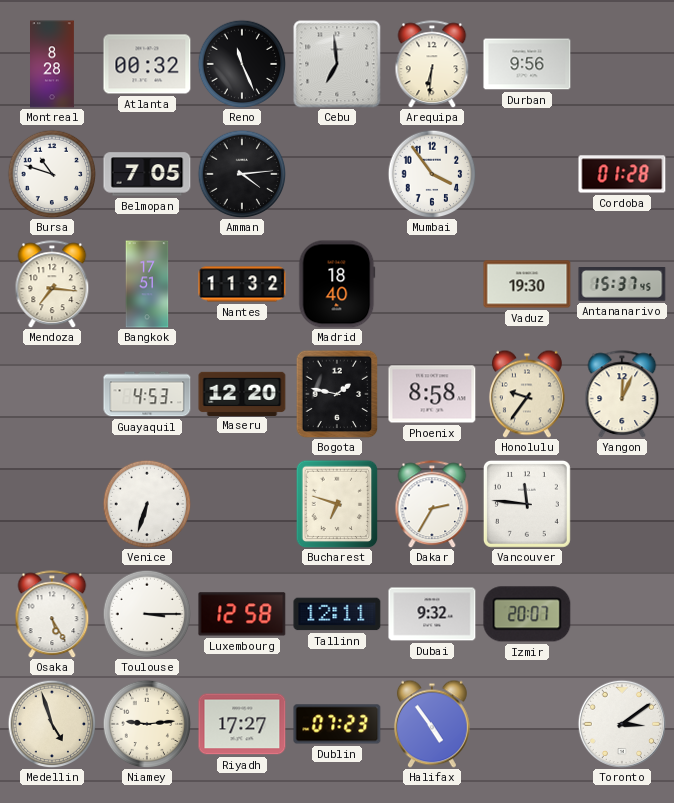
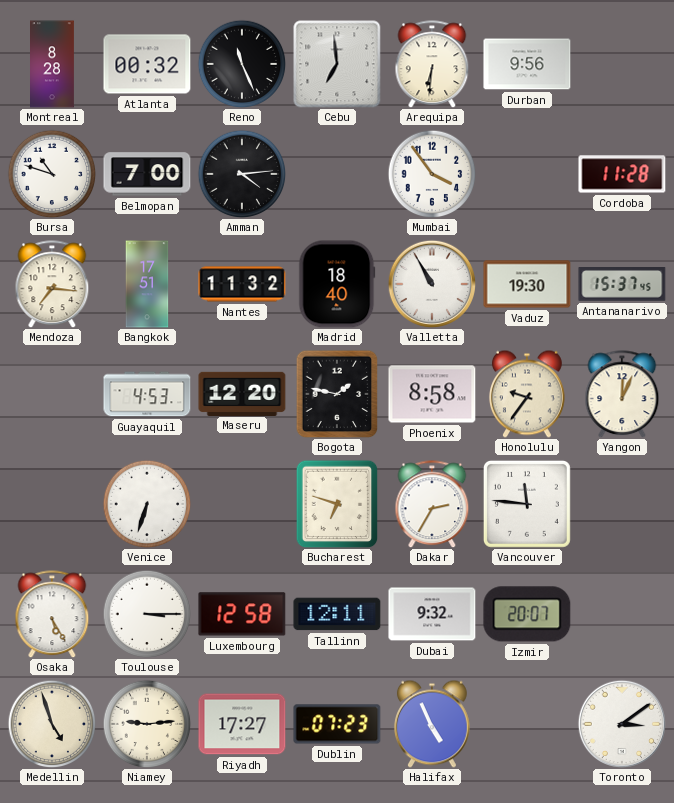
Belmopan: 7:05 -> 7:00
Cordoba: 01:28 -> 11:28
Valletta: none -> 10:55
Halifax: 4:54 -> 4:56
